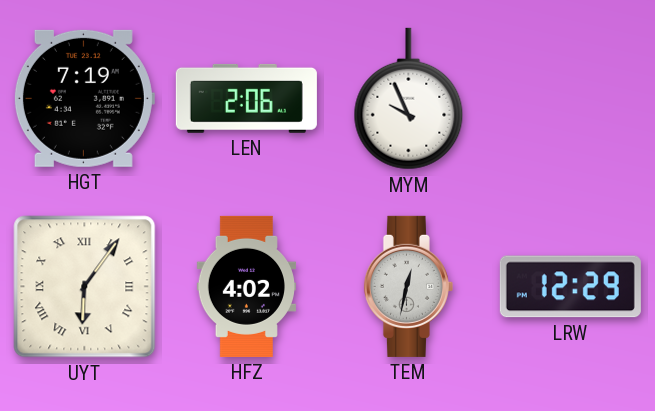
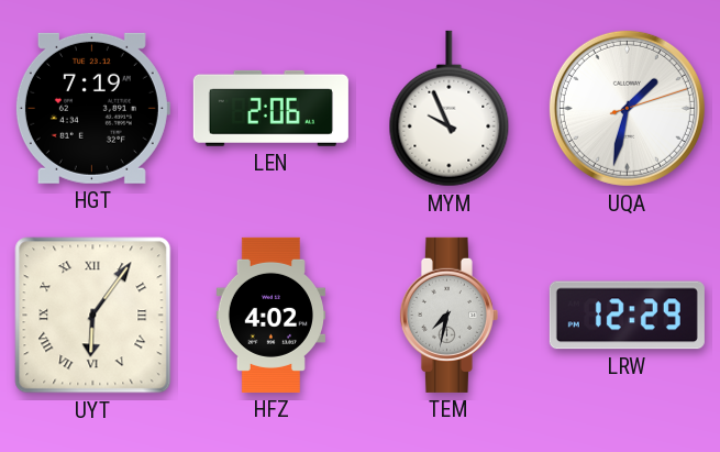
UQA: none -> 1:32
TEM: 12:32 -> 7:32
